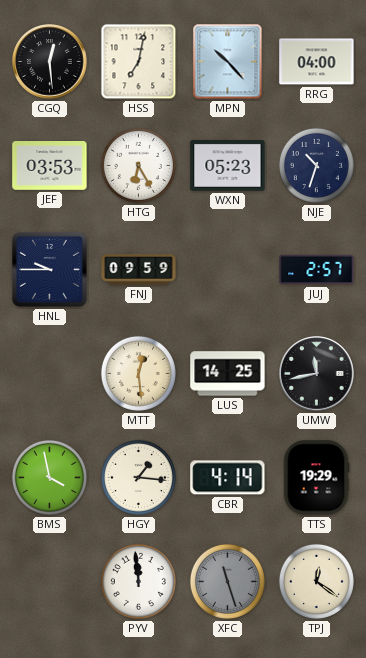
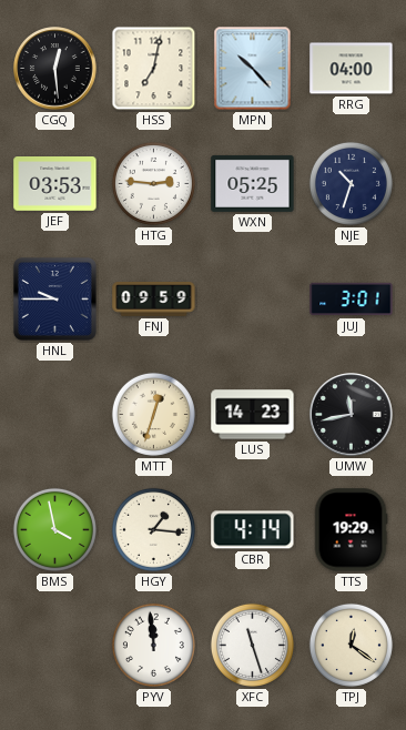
HTG: 6:25 -> 2:46
WXN: 05:23 -> 05:25
JUJ: 2:57 -> 3:01
MTT: 12:29 -> 12:33
LUS: 14:25 -> 14:23
XFC dial: grey -> white
